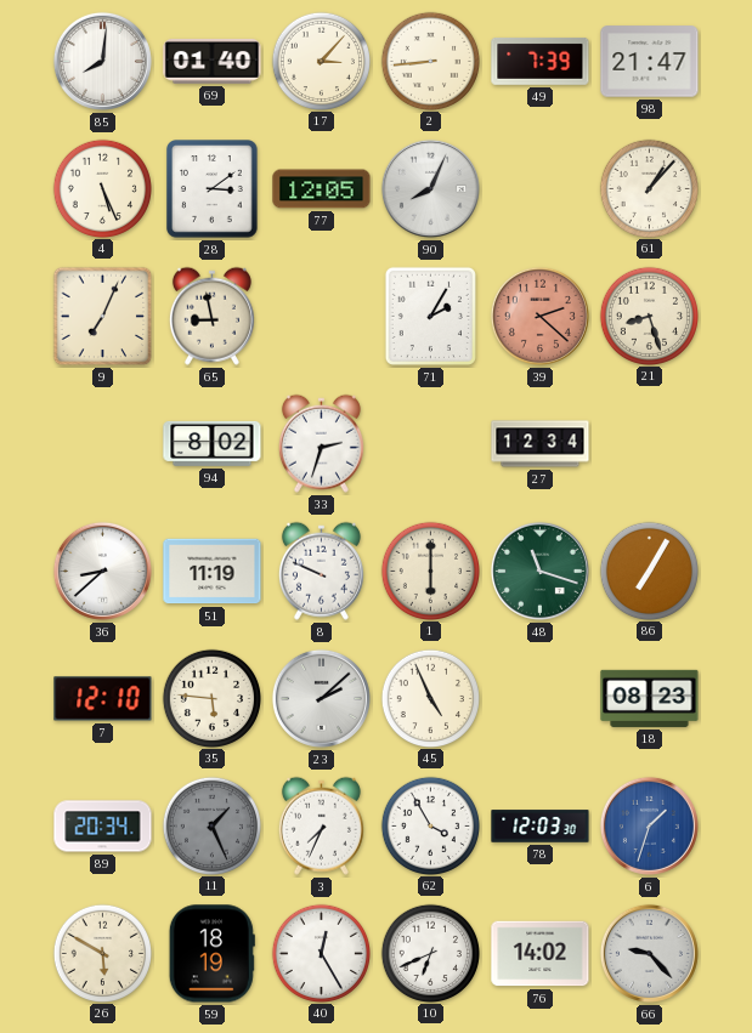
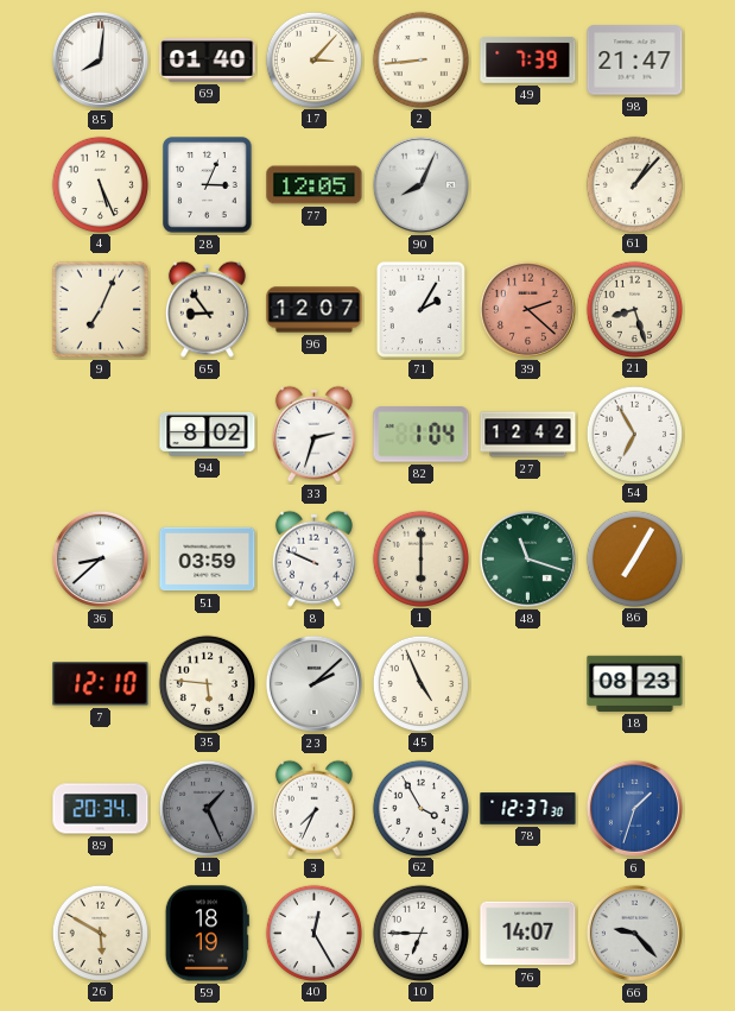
28: 3:09 -> 3:04
65: 8:58 -> 8:54
96: none -> 12:07
82: none -> 1:04
27: 12:34 -> 12:42
54: none -> 6:55
51: 11:19 -> 03:59
78: 12:03 -> 12:37
10: 6:41 -> 6:45
76: 14:02 -> 14:07
